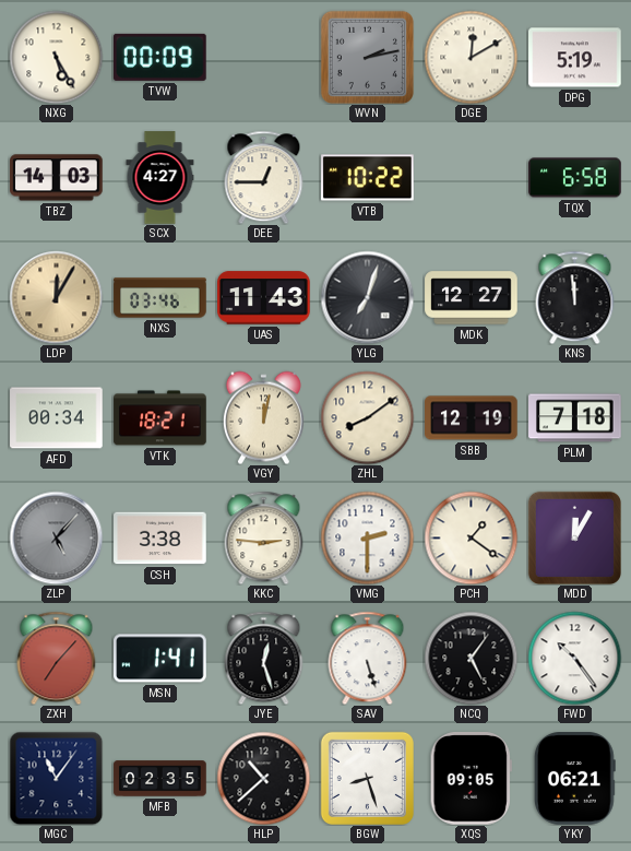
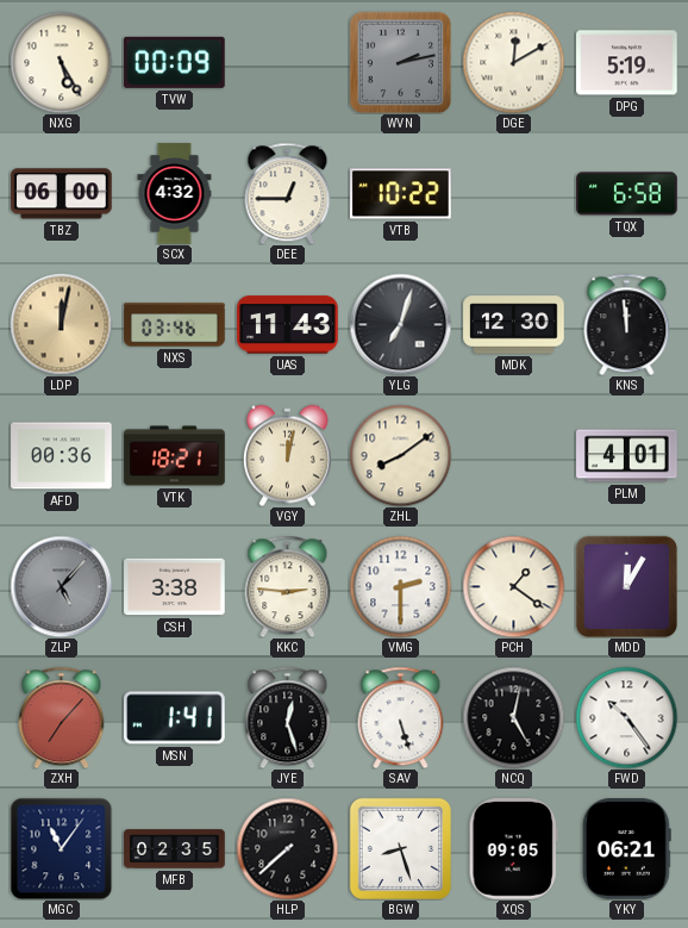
TBZ: 14:03 -> 06:00
SCX: 4:27 -> 4:32
LDP: 12:05 -> 12:02
MDK: 12:27 -> 12:30
AFD: 00:34 -> 00:36
SBB: 12:19 -> none
PLM: 7:18 -> 4:01
NCQ: 5:06 -> 5:02
HLP: 10:38 -> 7:38
